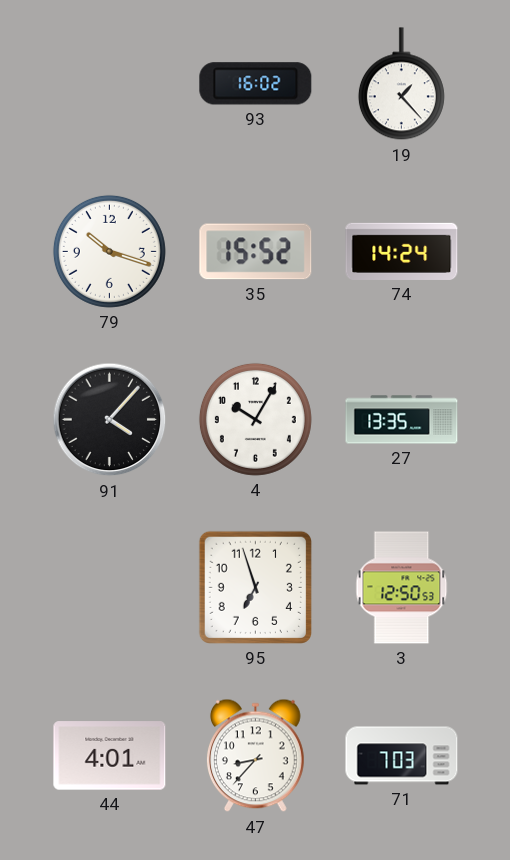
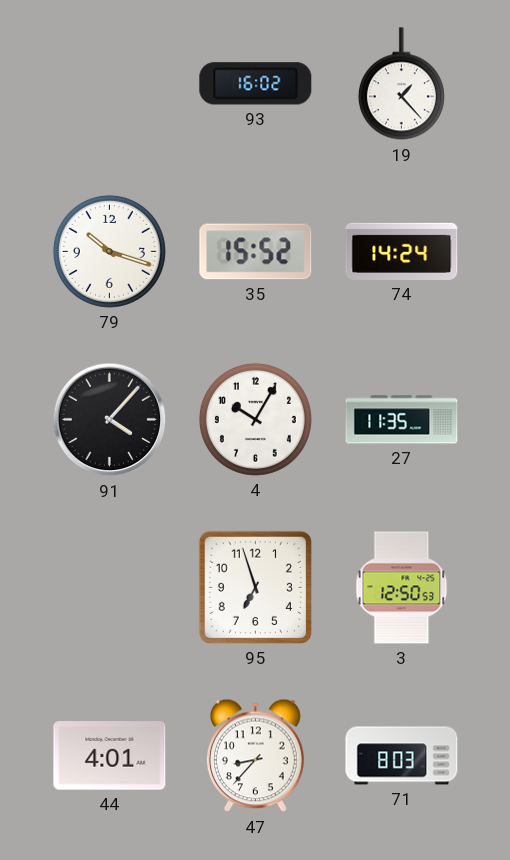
27: 13:35 -> 11:35
71: 7:03 -> 8:03
